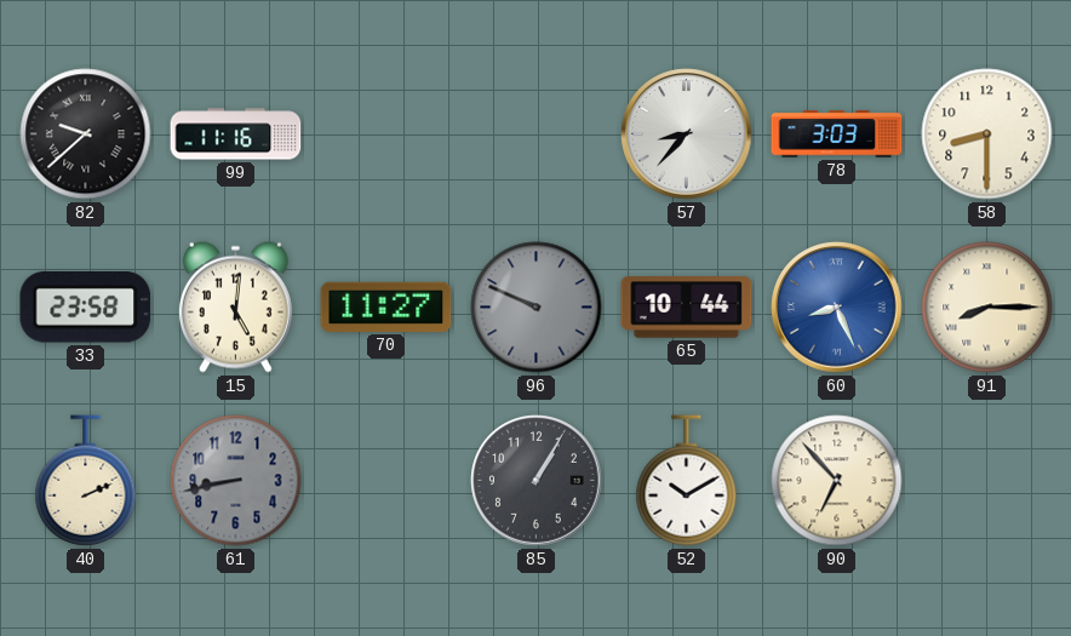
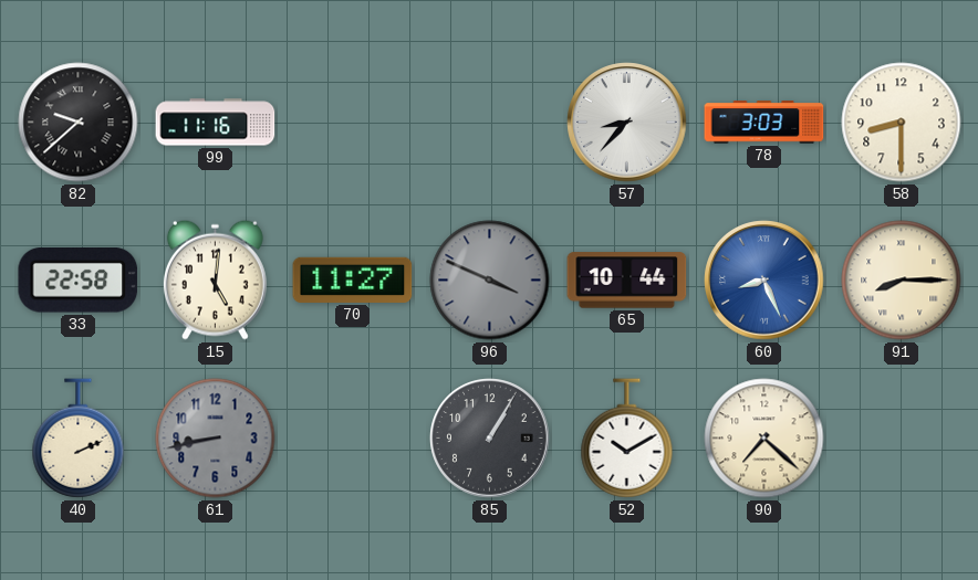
33: 23:58 -> 22:58
96: 9:49 -> 3:49
90: 6:53 -> 7:22
